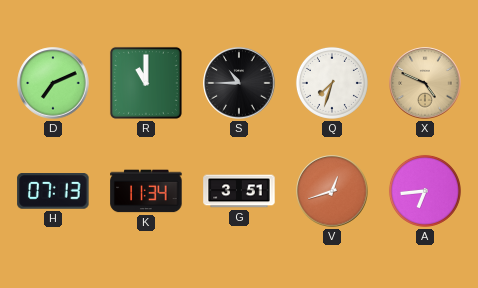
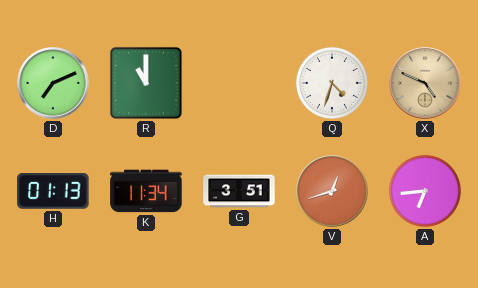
S: 10:45 -> none
Q: 7:33 -> 4:33
H: 07:13 -> 01:13
